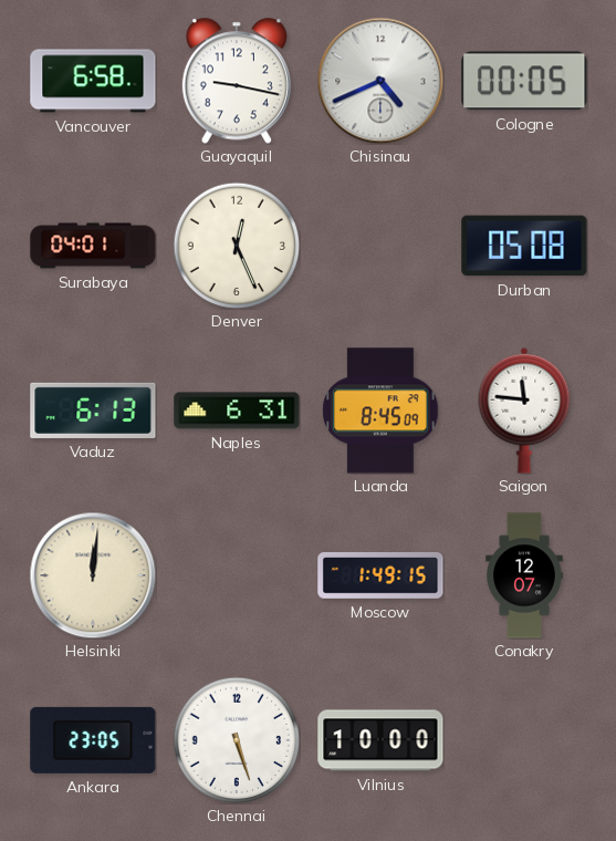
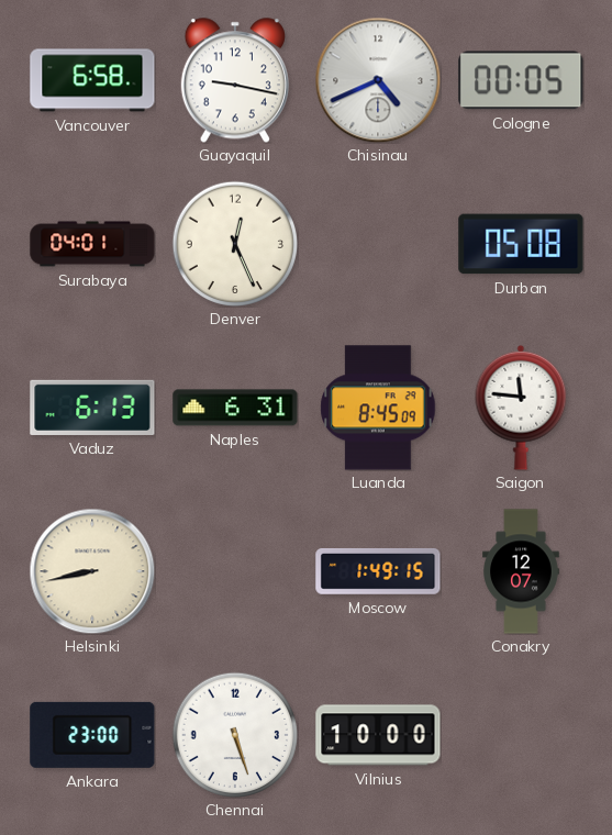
Helsinki: 12:01 -> 8:43
Ankara: 23:05 -> 23:00
